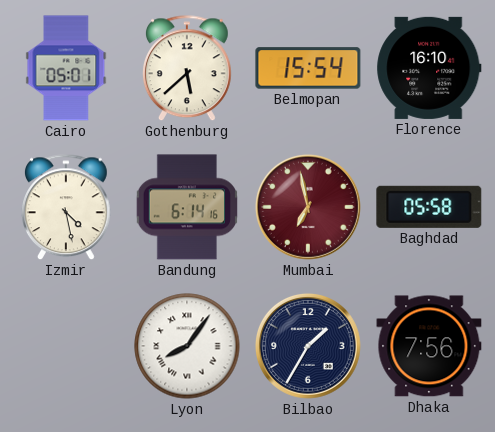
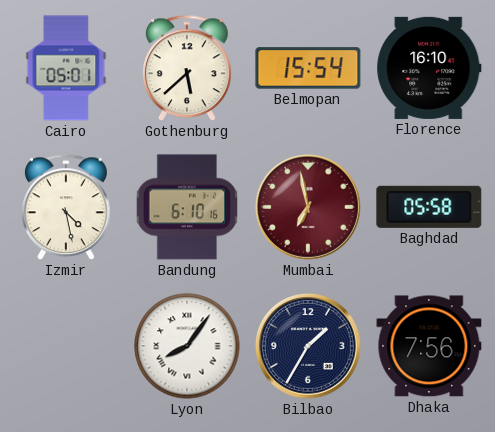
Bandung: 6:14 -> 6:10
